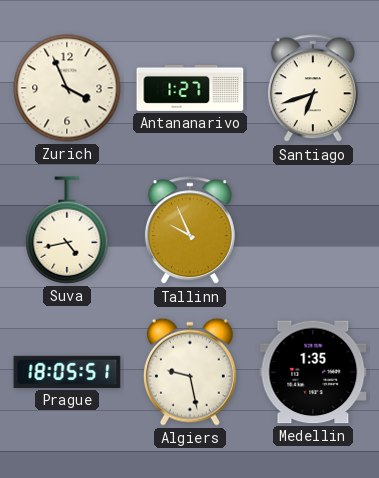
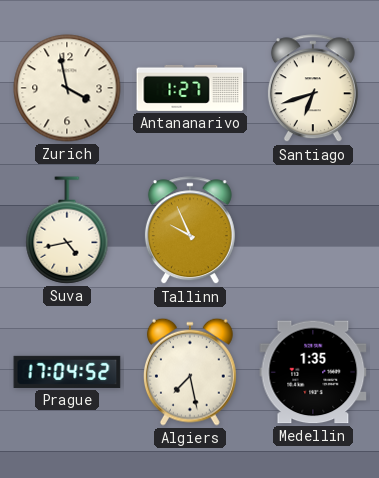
Zurich: 3:56 -> 3:58
Prague: 18:05 -> 17:04
Algiers: 9:28 -> 7:28
